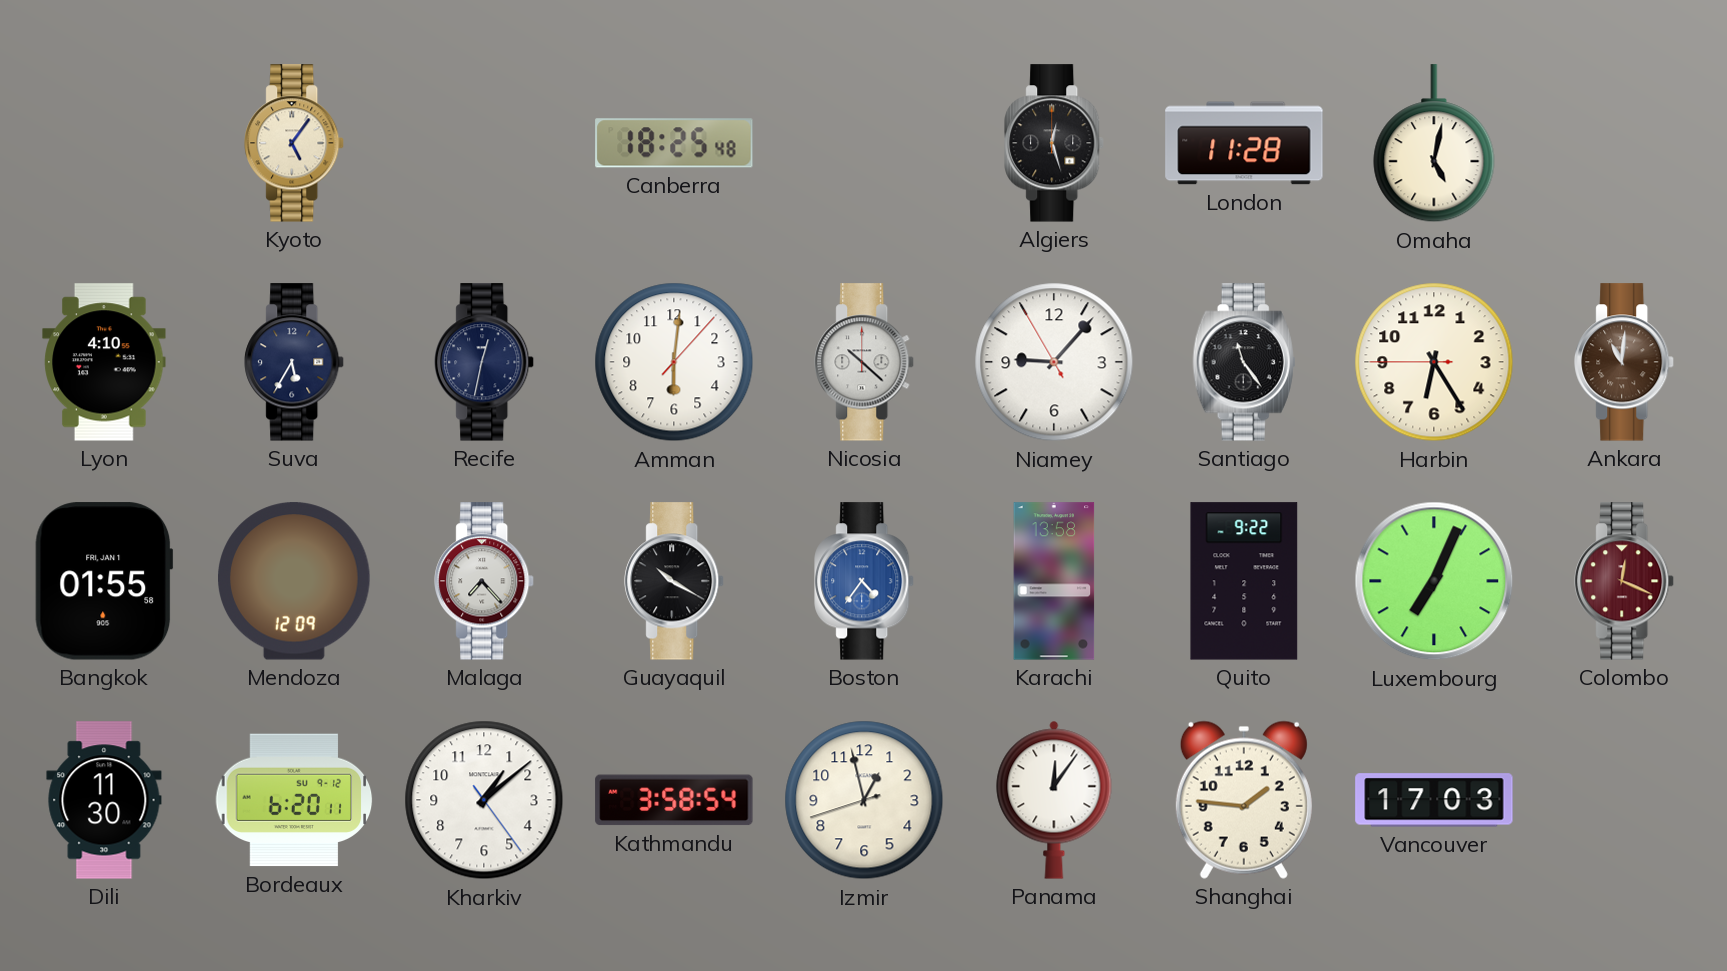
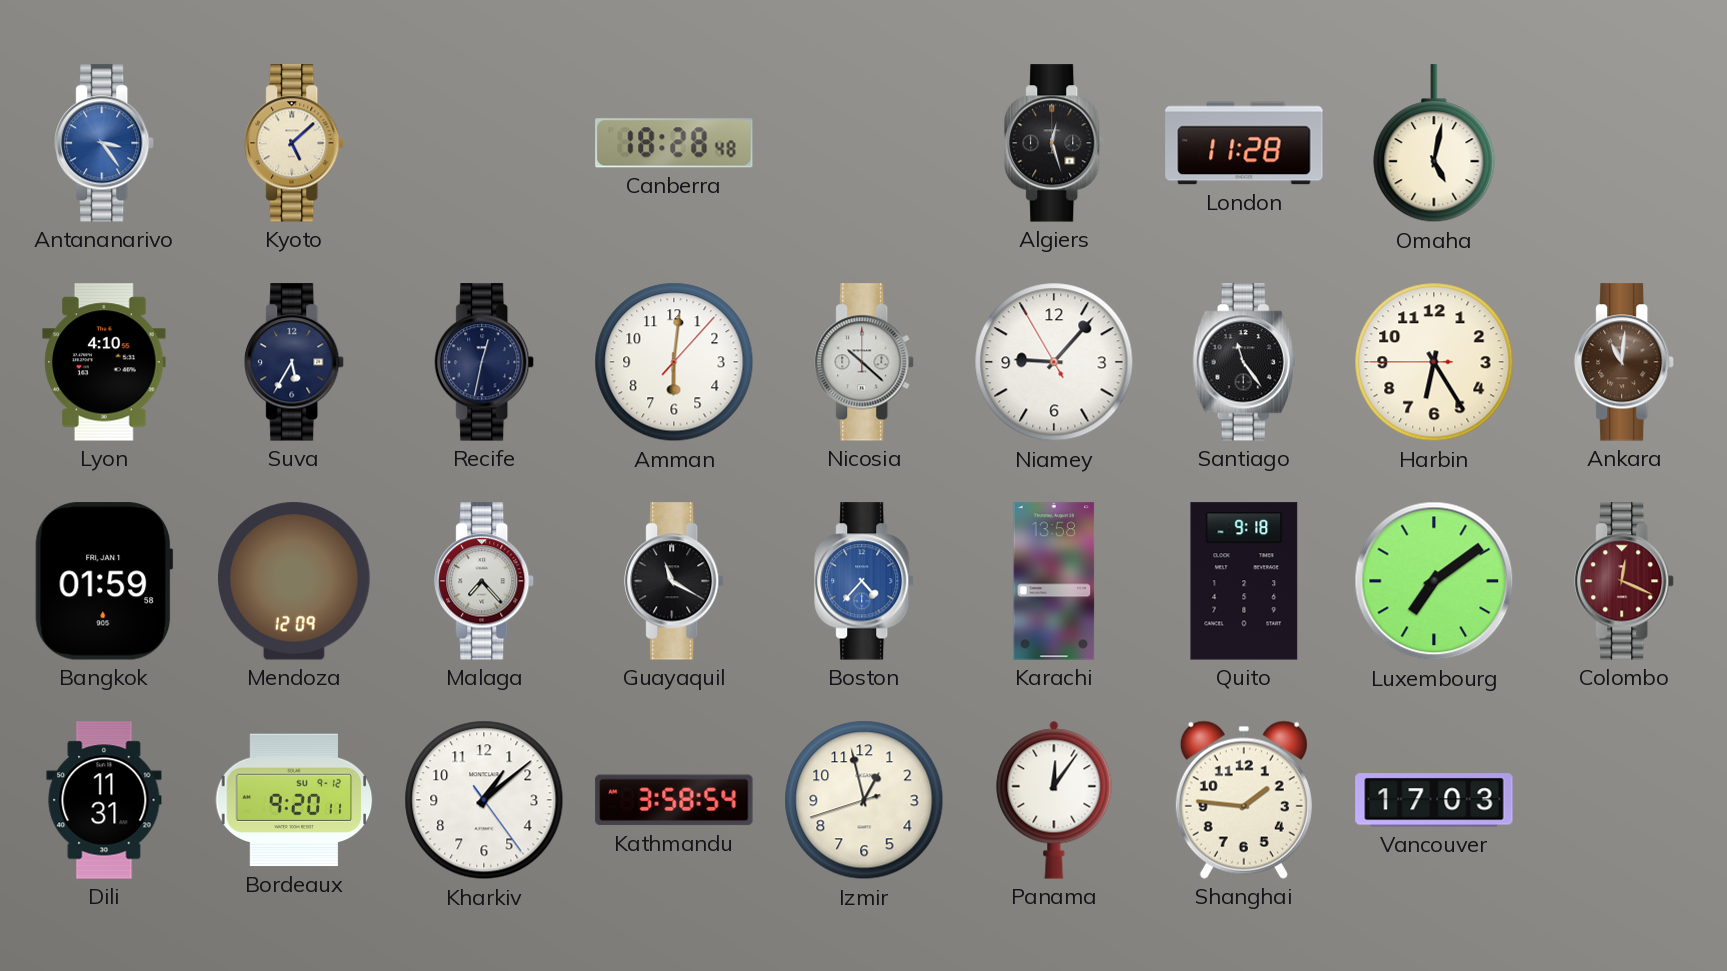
Antananarivo: none -> 3:24
Kyoto: 5:06 -> 5:08
Canberra: 18:25 -> 18:28
Bangkok: 01:55 -> 01:59
Guayaquil: 10:20 -> 11:20
Boston: 4:36 -> 4:37
Quito: 9:22 -> 9:18
Luxembourg: 7:04 -> 7:09
Dili: 11:30 -> 11:31
Bordeaux: 6:20 -> 9:20
